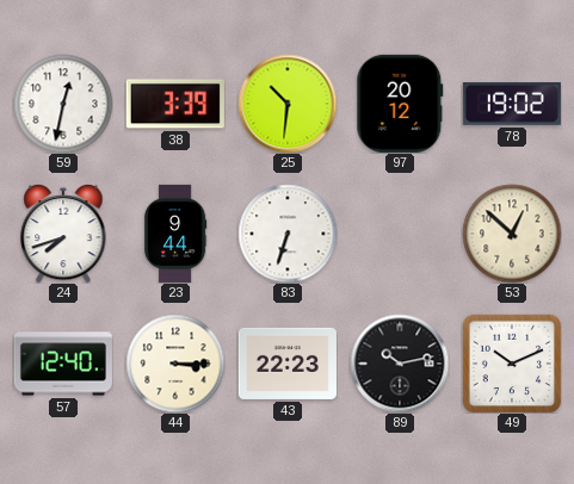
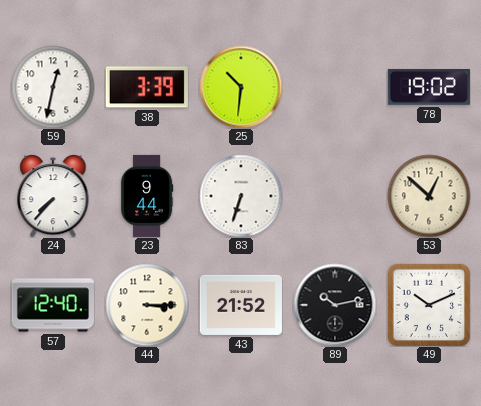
97: 20:12 -> none
24: 7:42 -> 7:37
43: 22:23 -> 21:52
